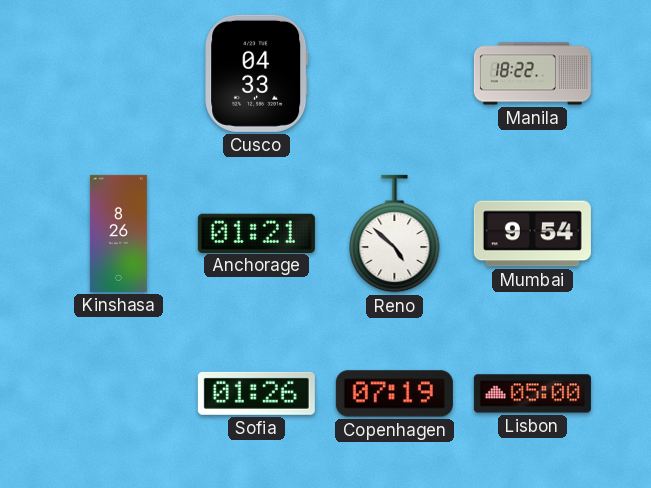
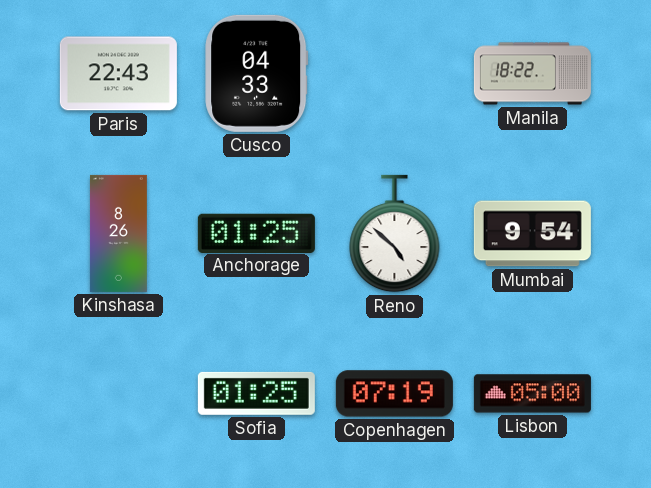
Paris: none -> 22:43
Anchorage: 01:21 -> 01:25
Sofia: 01:26 -> 01:25
